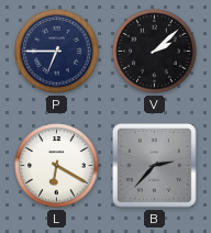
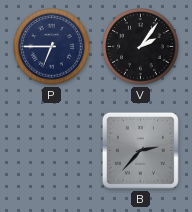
V: 2:08 -> 2:06
L: 6:20 -> none
